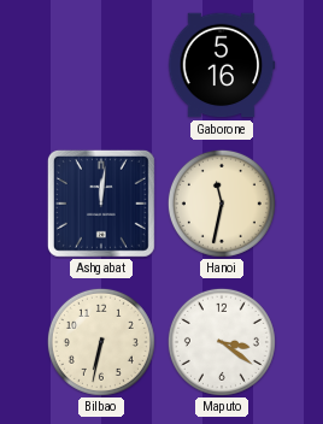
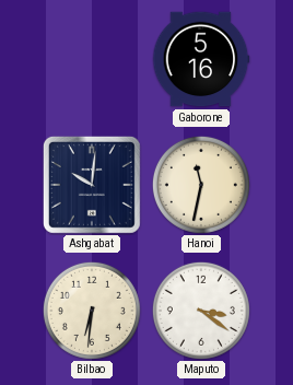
Ashgabat: 12:01 -> 10:01
Bilbao: 6:32 -> 6:31
